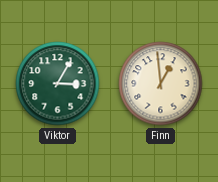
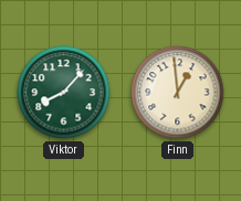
Viktor: 3:05 -> 8:07
